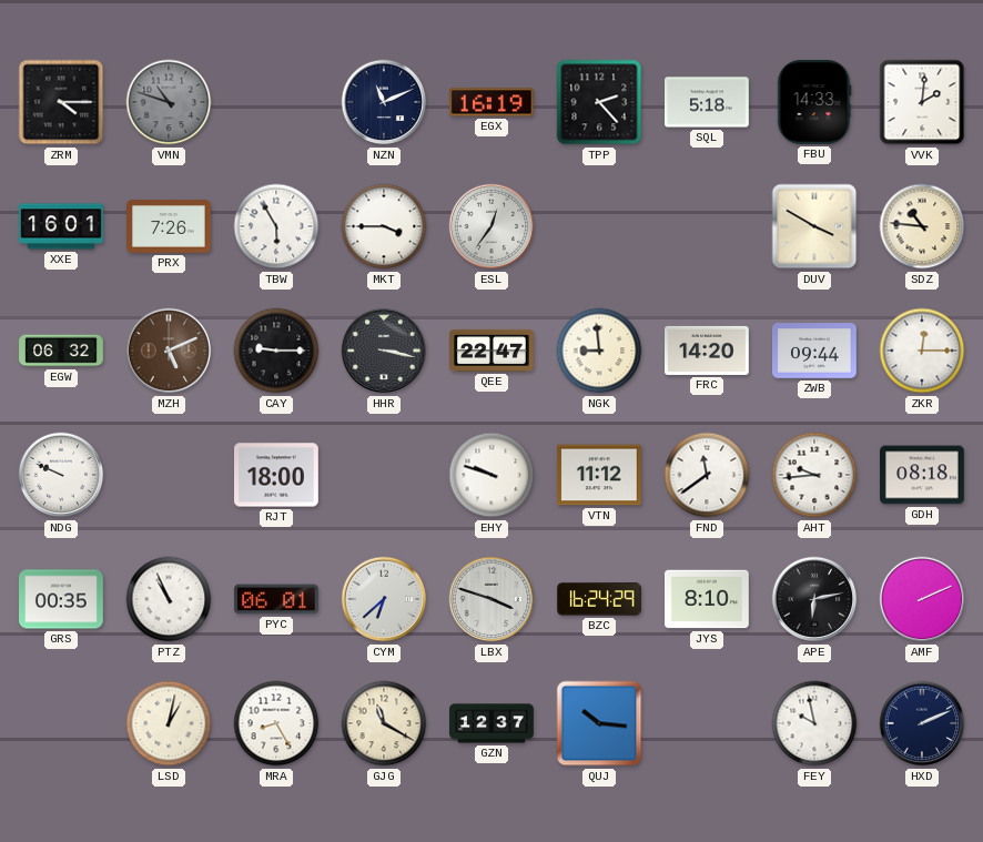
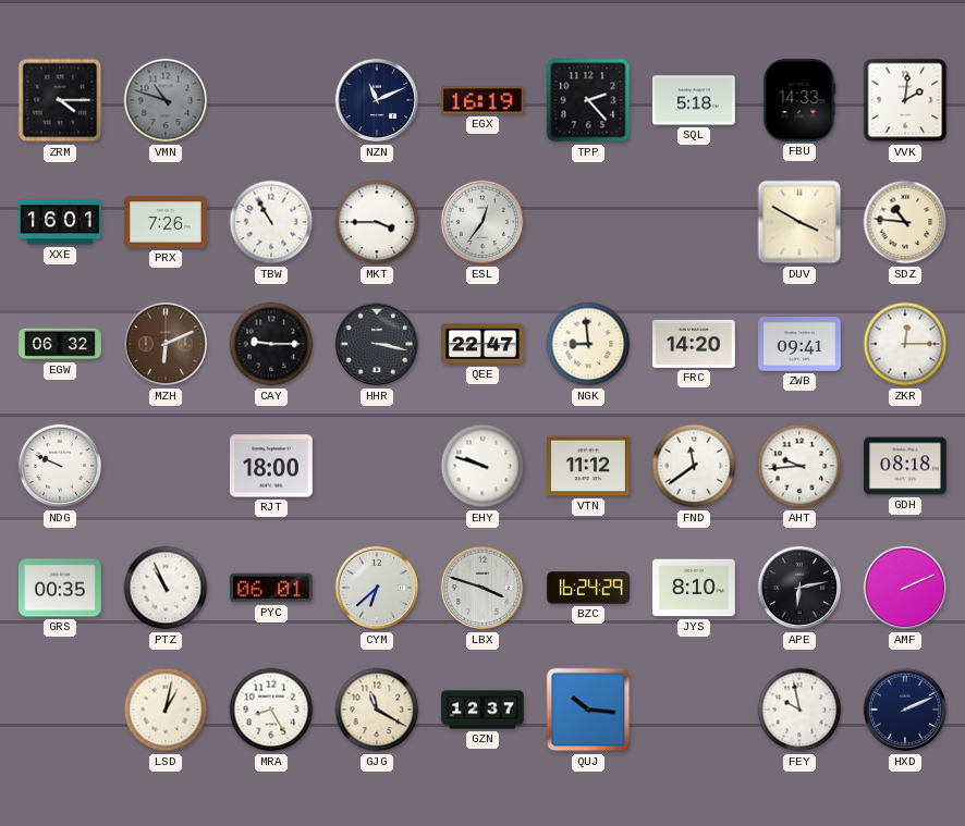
TBW: 5:55 -> 10:55
MZH: 5:11 -> 6:11
ZWB: 09:44 -> 09:41
